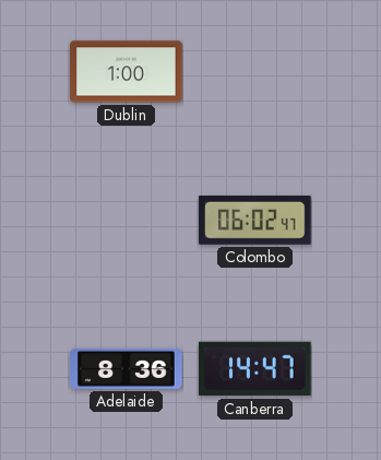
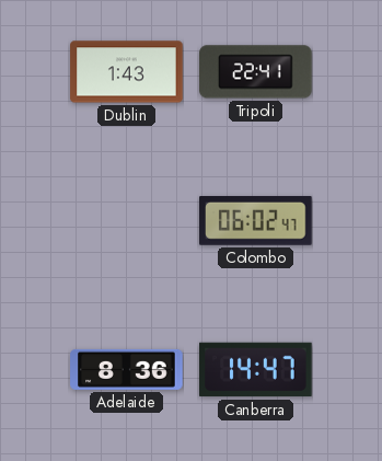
Dublin: 1:00 -> 1:43
Tripoli: none -> 22:41
